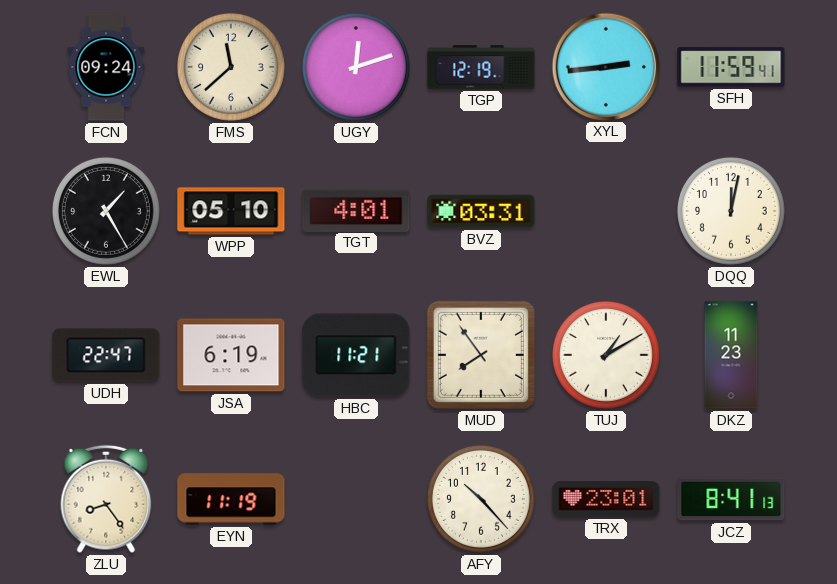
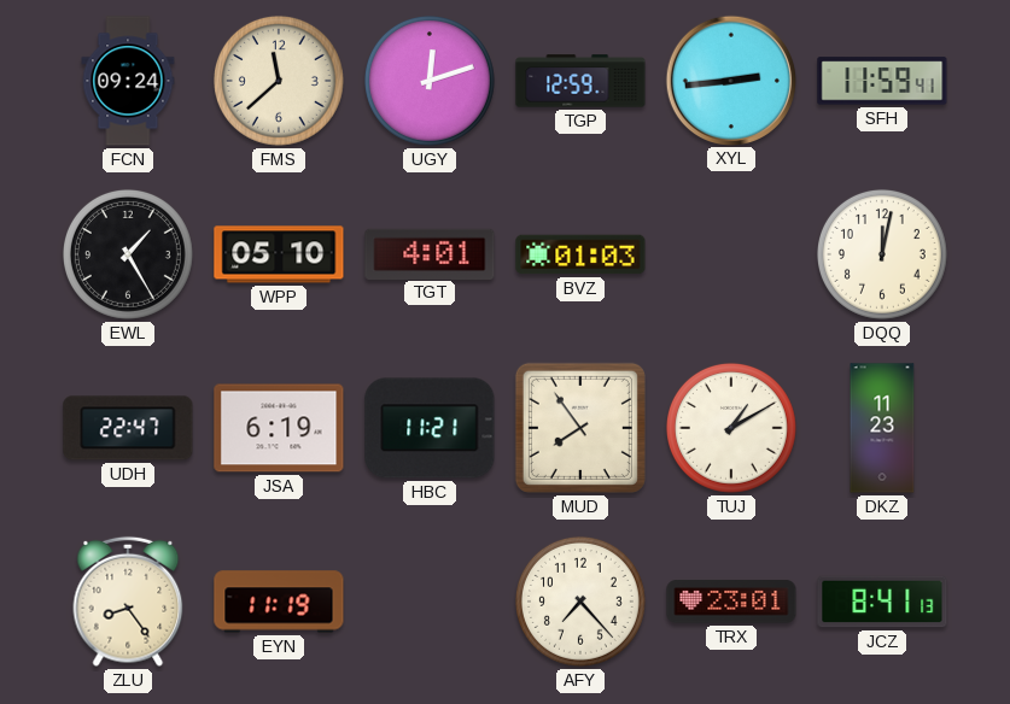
TGP: 12:19 -> 12:59
BVZ: 03:31 -> 01:03
AFY: 10:23 -> 7:23
